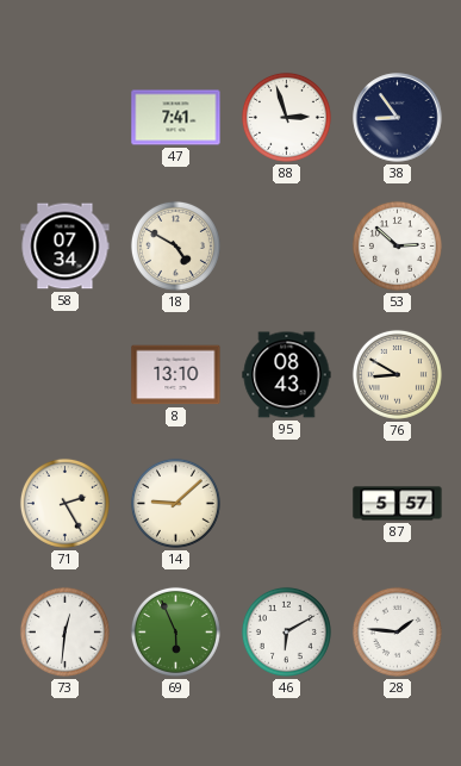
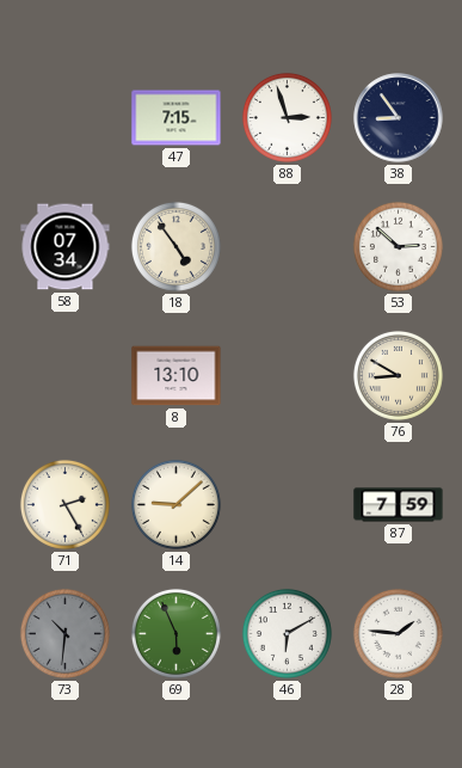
47: 7:41 -> 7:15
18: 4:50 -> 4:54
95: 08:43 -> none
87: 5:57 -> 7:59
73: 12:31 -> 10:31
73 dial: white -> grey
